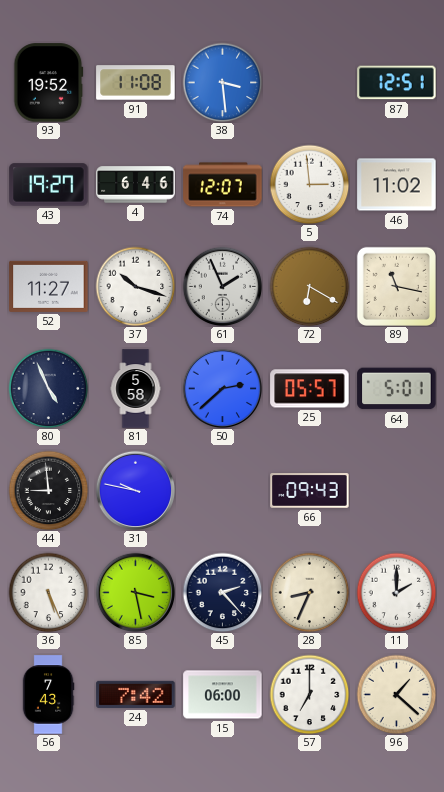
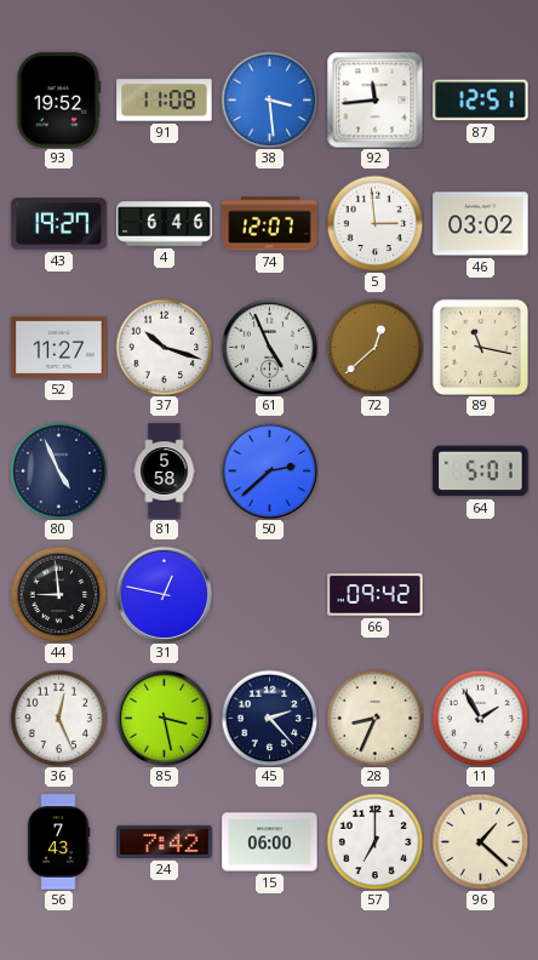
92: none -> 11:44
46: 11:02 -> 03:02
61: 1:56 -> 4:56
72: 6:20 -> 12:38
25: 05:57 -> none
31: 9:47 -> 12:47
66: 09:43 -> 09:42
36: 5:26 -> 12:26
11: 2:00 -> 1:55
